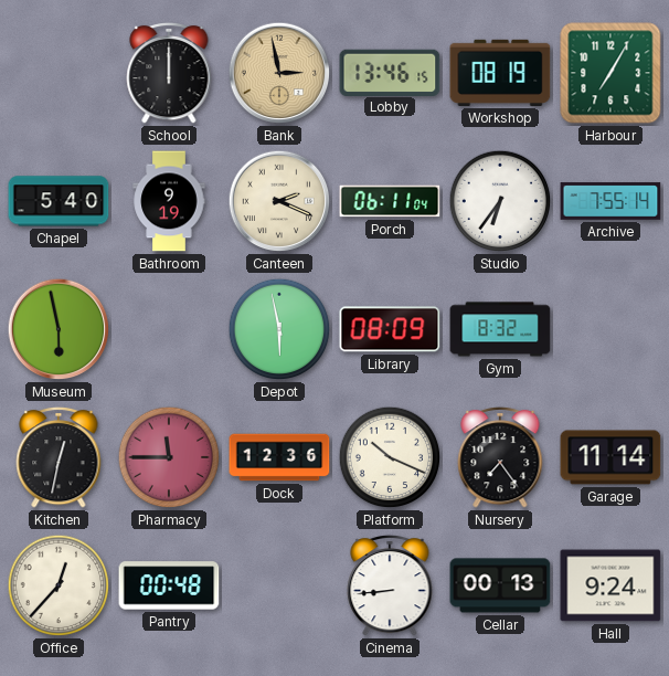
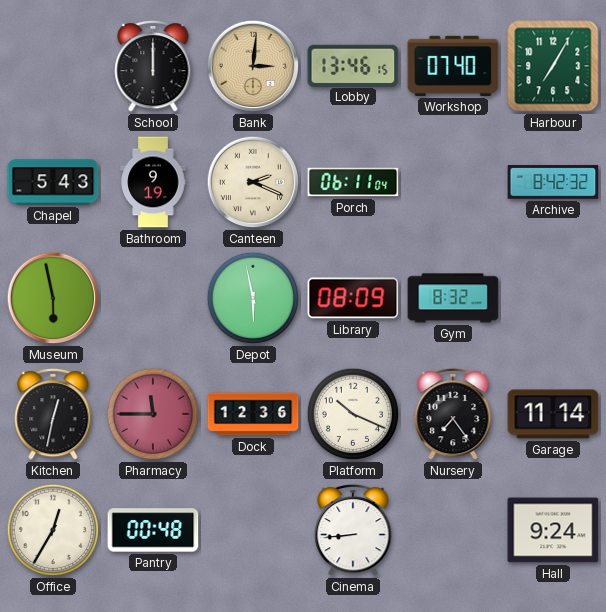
Bank: 2:58 -> 3:01
Workshop: 08:19 -> 07:40
Chapel: 5:40 -> 5:43
Studio: 6:36 -> none
Archive: 7:55 -> 8:42
Office: 12:37 -> 12:35
Cellar: 00:13 -> none
